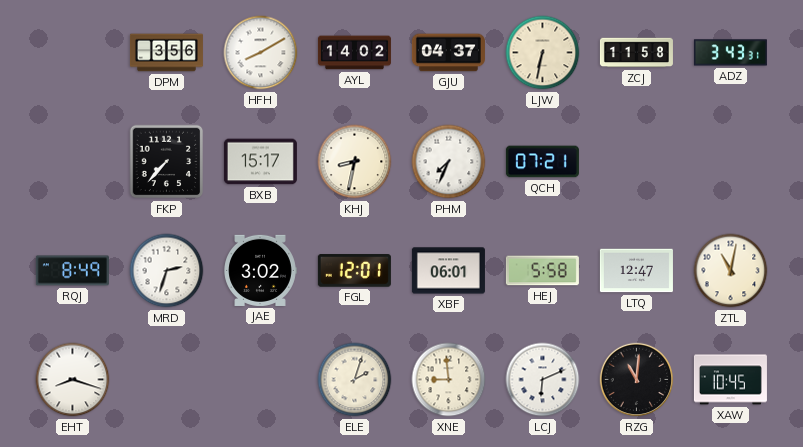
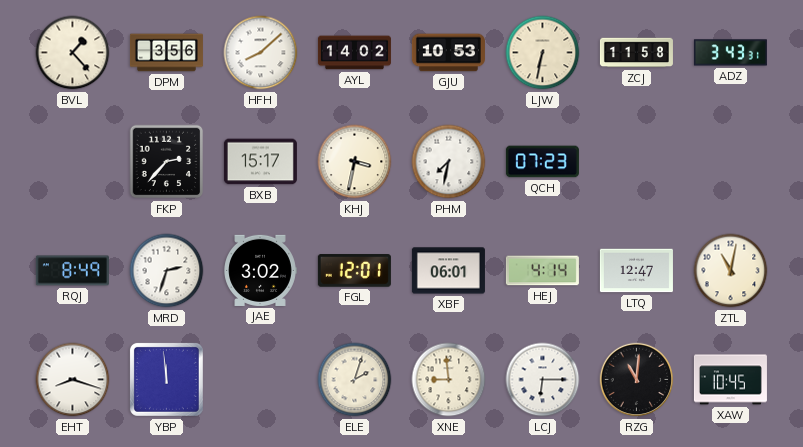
BVL: none -> 1:23
HFH: 8:10 -> 8:08
GJU: 04:37 -> 10:53
FKP: 7:37 -> 2:37
KHJ: 8:32 -> 3:32
PHM: 7:34 -> 7:32
QCH: 07:21 -> 07:23
HEJ: 5:58 -> 4:14
YBP: none -> 11:59
LCJ: 6:11 -> 6:15
